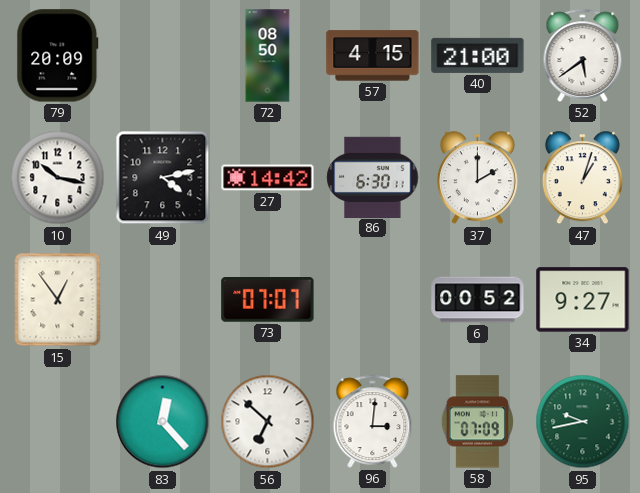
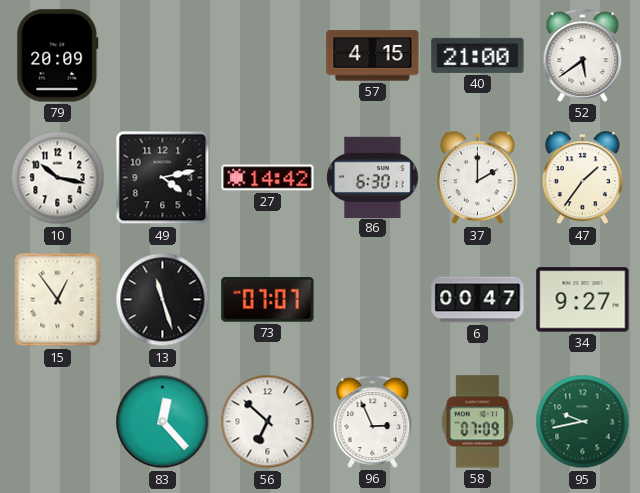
72: 08:50 -> none
47: 1:03 -> 1:36
13: none -> 11:27
6: 00:52 -> 00:47
96: 3:01 -> 2:56
